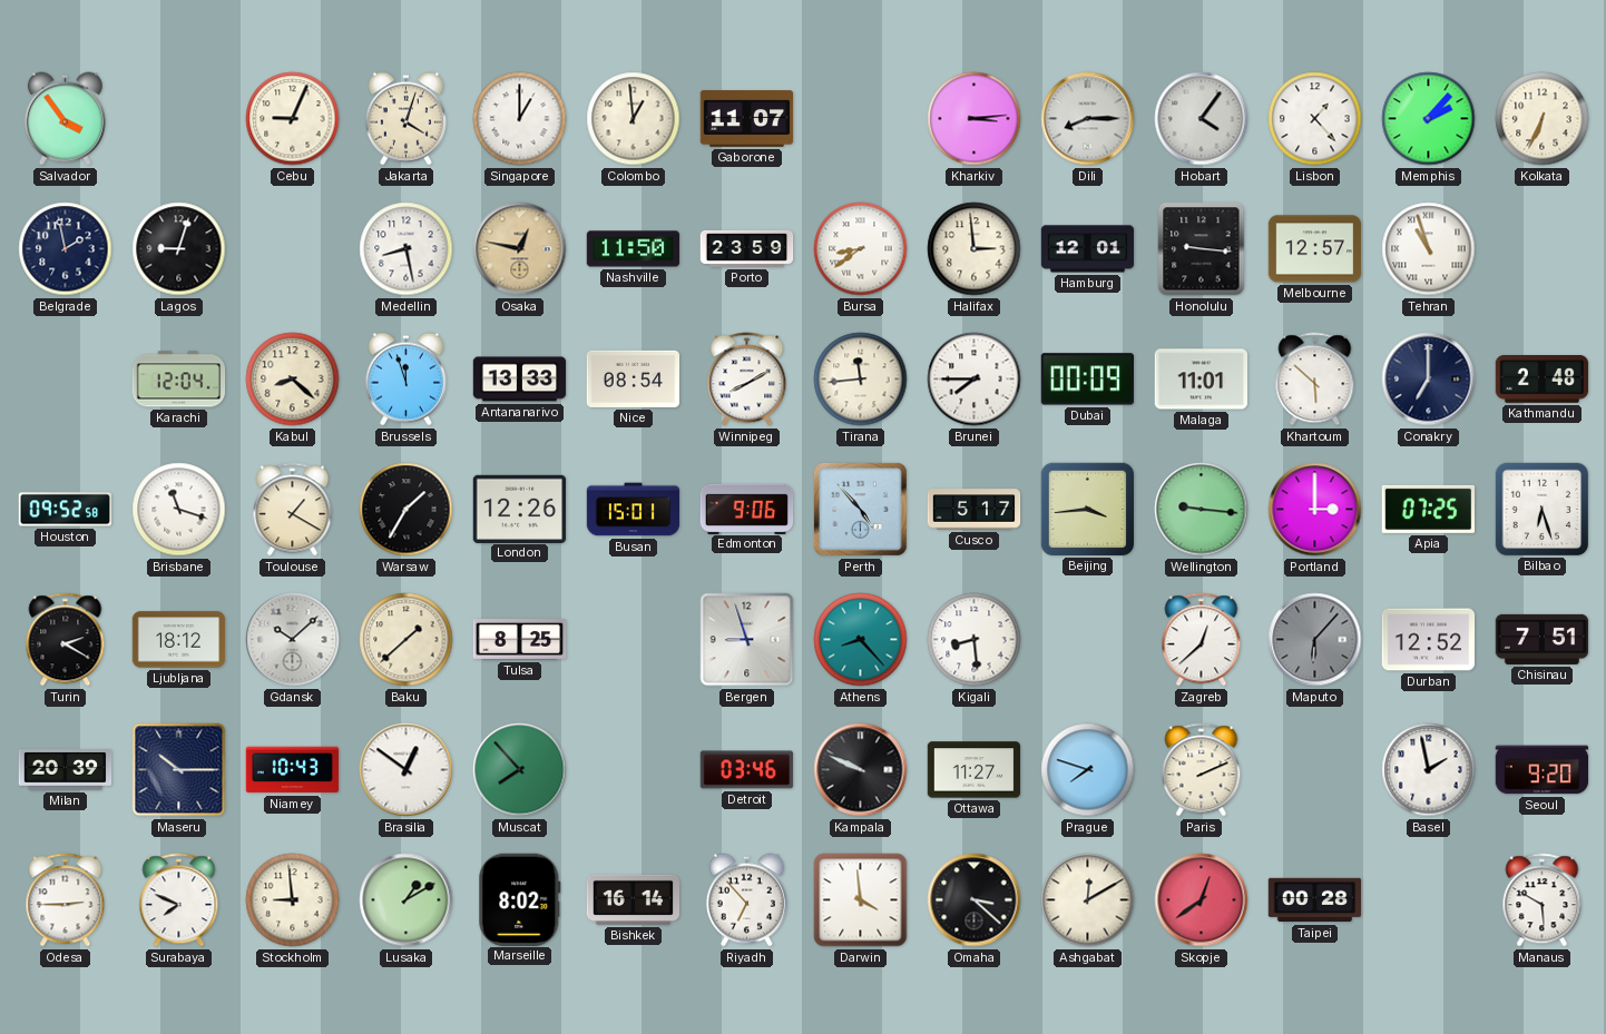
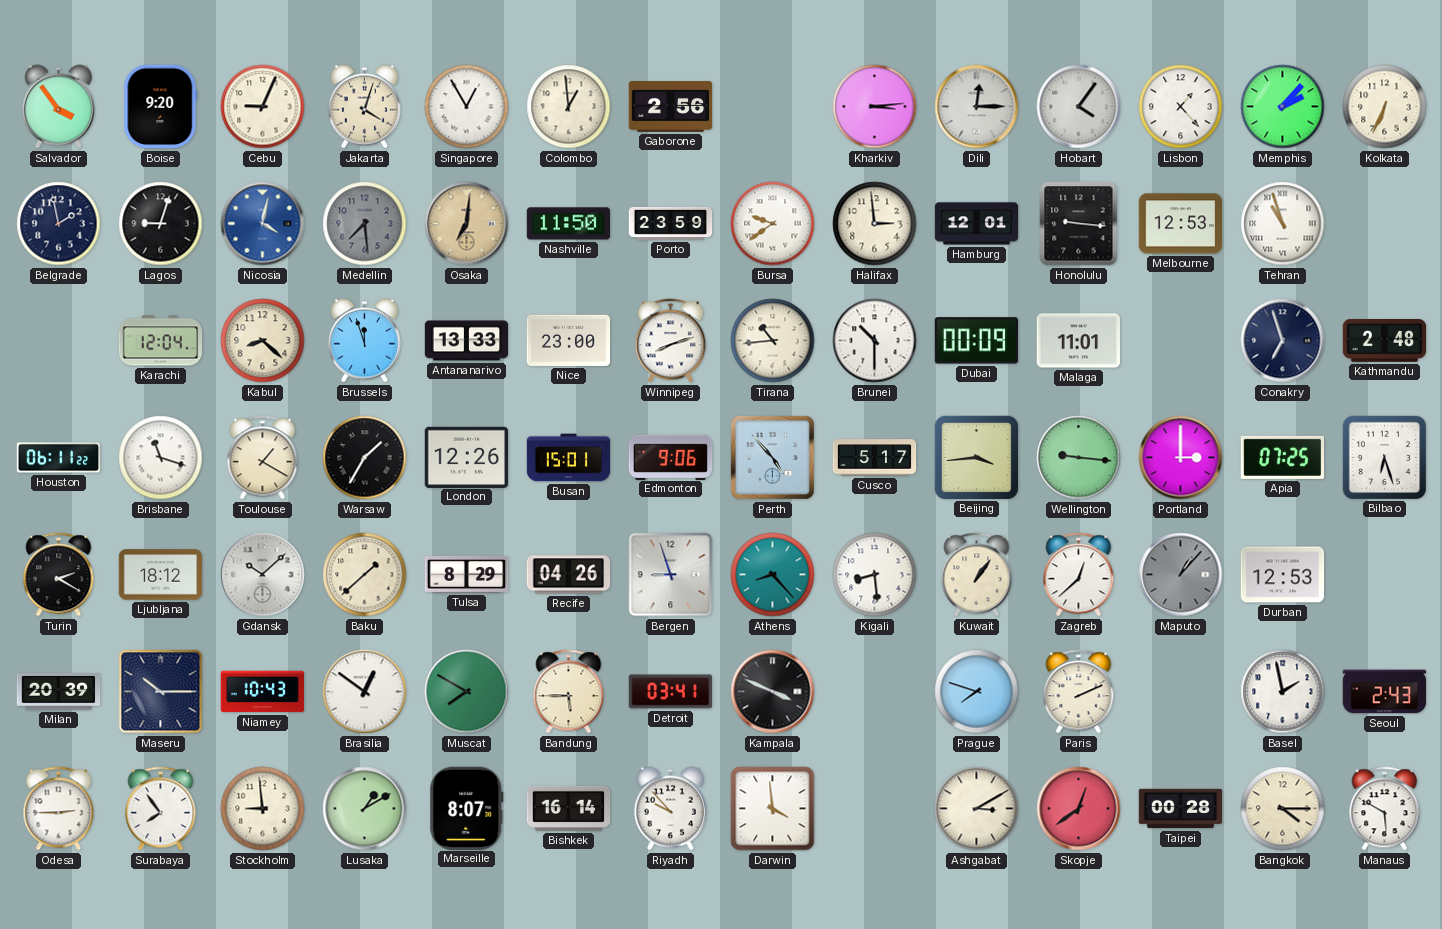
Boise: none -> 9:20
Singapore: 1:00 -> 12:55
Gaborone: 11:07 -> 2:56
Dili: 8:15 -> 12:15
Nicosia: none -> 4:02
Medellin: 8:28 -> 7:29
Medellin dial: white -> grey
Osaka: 12:47 -> 7:01
Bursa: 8:39 -> 9:39
Melbourne: 12:57 -> 12:53
Nice: 08:54 -> 23:00
Winnipeg: 8:10 -> 8:12
Tirana: 11:44 -> 10:44
Brunei: 7:45 -> 10:30
Khartoum: 5:52 -> none
Conakry: 7:00 -> 6:57
Houston: 09:52 -> 06:11
Tulsa: 8:25 -> 8:29
Recife: none -> 04:26
Kuwait: none -> 1:06
Maputo: 6:07 -> 1:07
Durban: 12:52 -> 12:53
Chisinau: 7:51 -> none
Muscat: 7:53 -> 7:50
Bandung: none -> 5:45
Detroit: 03:46 -> 03:41
Kampala: 9:49 -> 3:49
Ottawa: 11:27 -> none
Seoul: 9:20 -> 2:43
Surabaya: 7:49 -> 7:54
Marseille: 8:02 -> 8:07
Riyadh: 6:53 -> 9:53
Omaha: 3:22 -> none
Ashgabat: 12:10 -> 3:10
Bangkok: none -> 4:15
